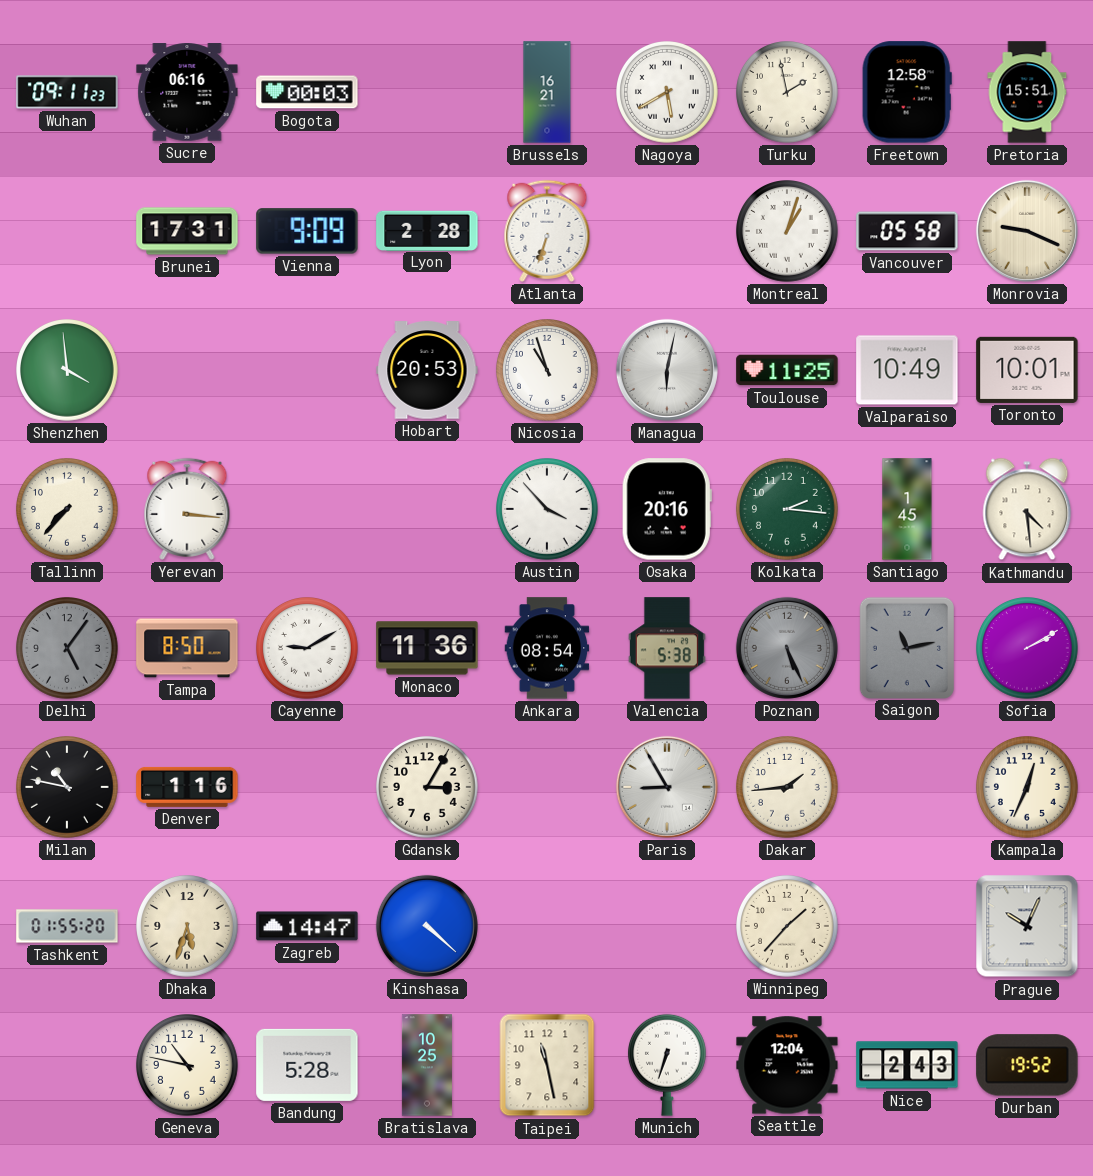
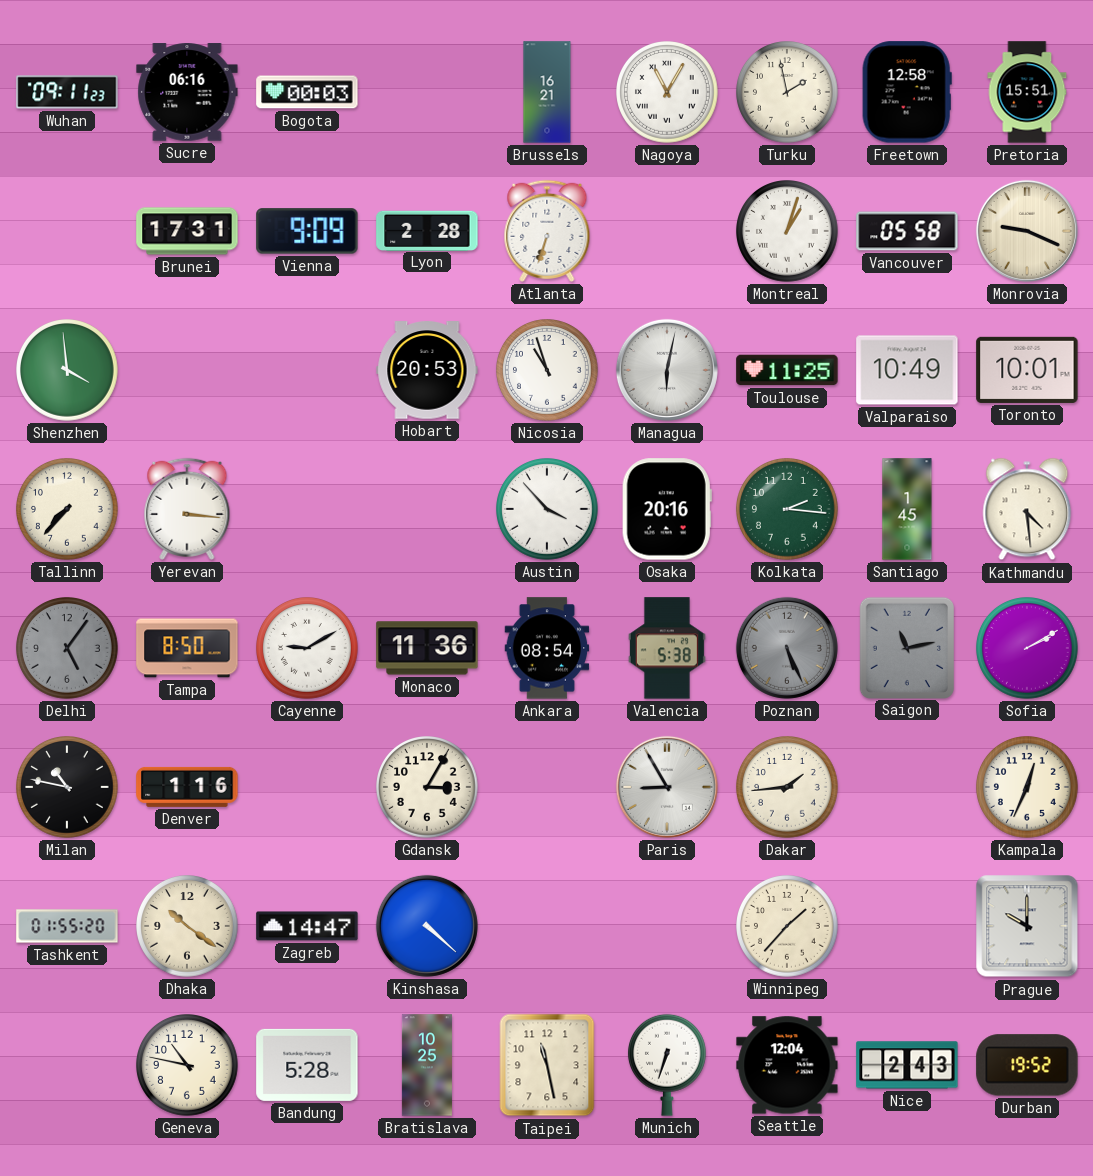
Nagoya: 5:40 -> 11:05
Dhaka: 5:33 -> 10:21
Prague: 10:04 -> 10:00
